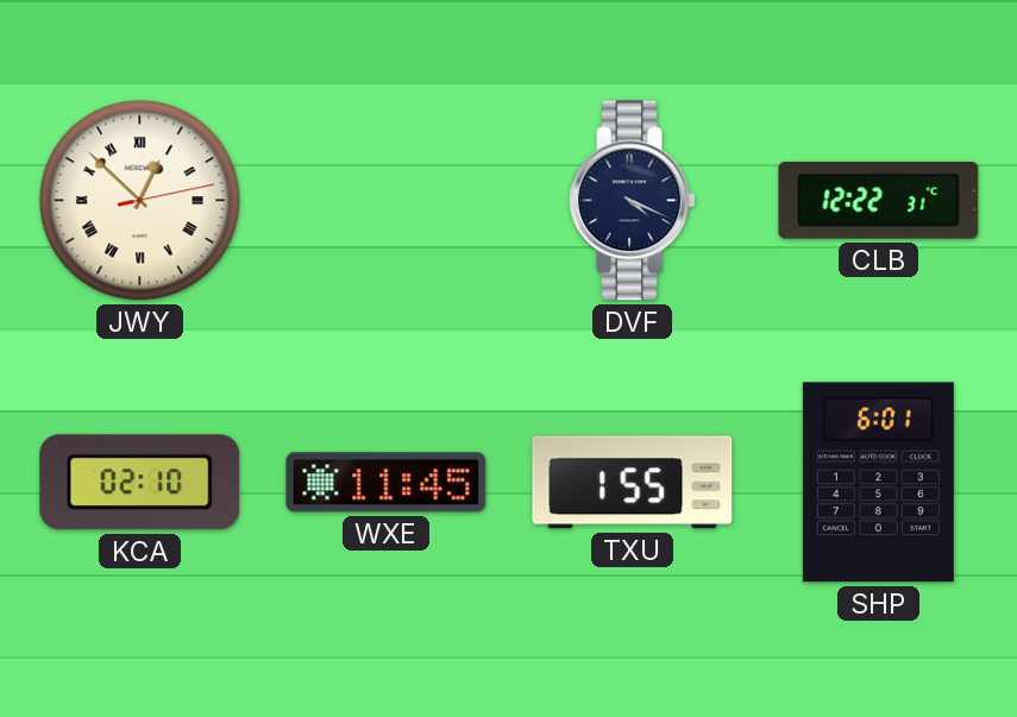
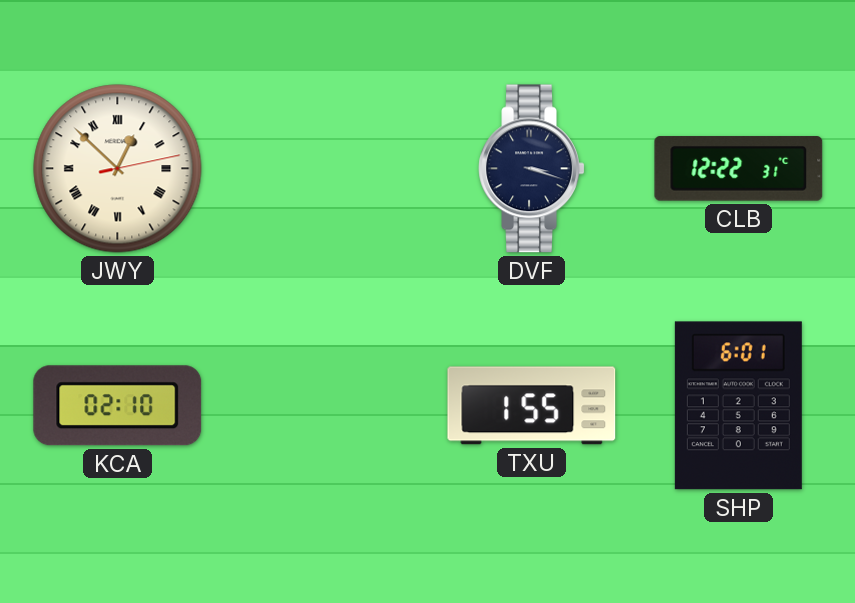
DVF: 4:19 -> 3:18
WXE: 11:45 -> none
